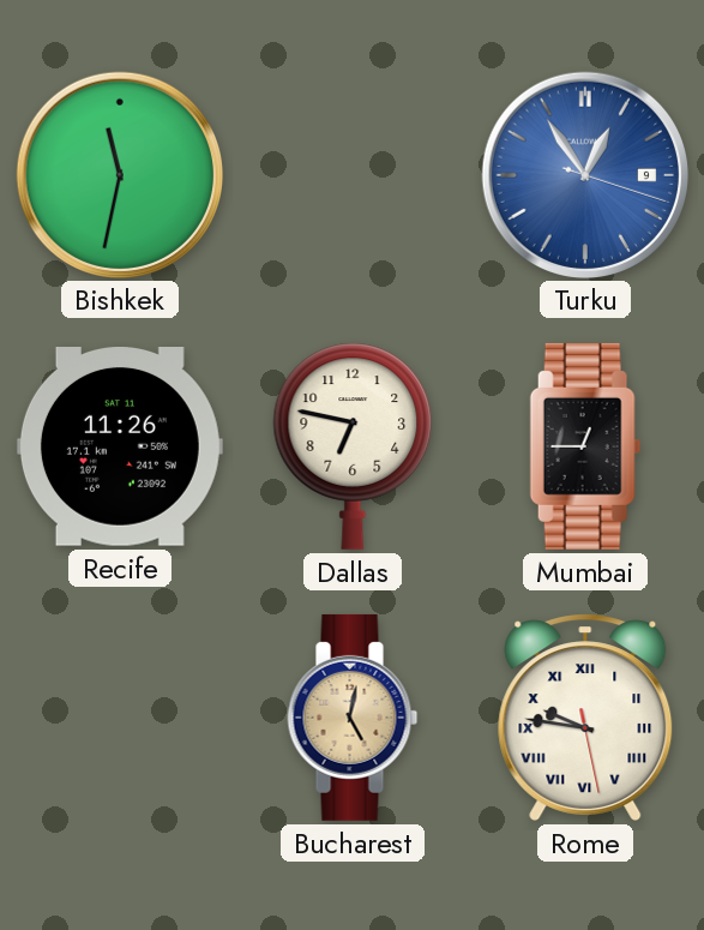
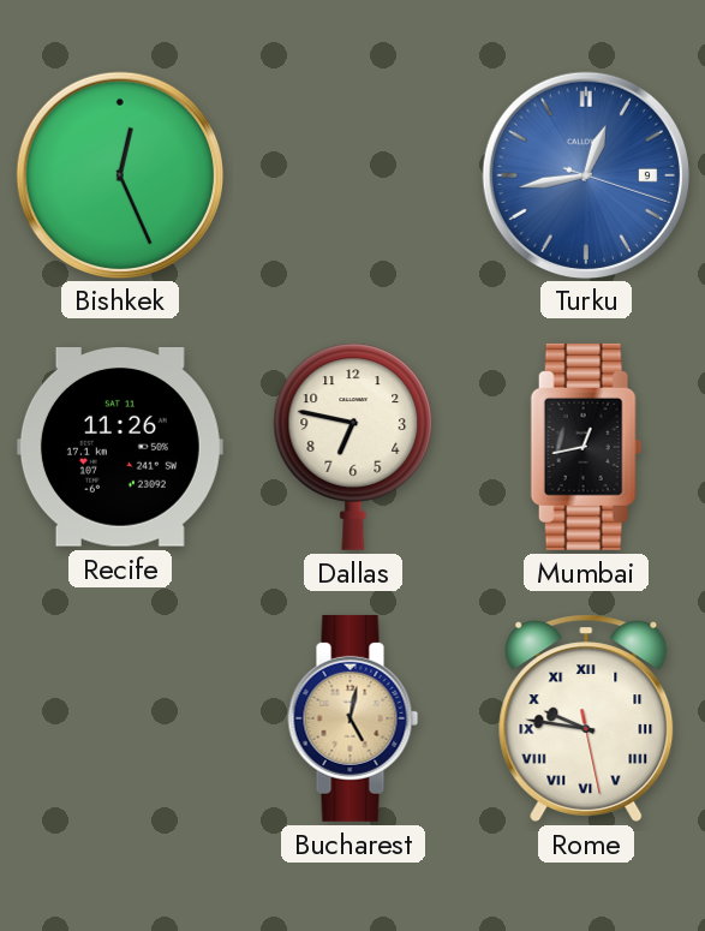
Bishkek: 11:32 -> 12:26
Turku: 12:54 -> 12:43
Mumbai: 12:45 -> 12:43
